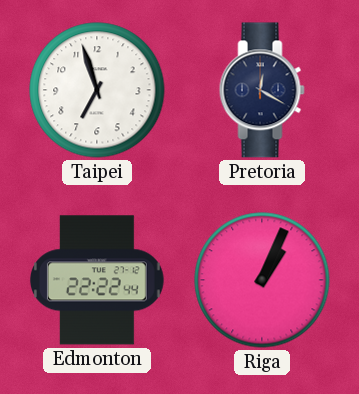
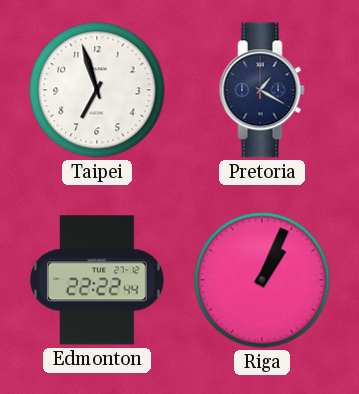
Pretoria: 12:20 -> 1:20
